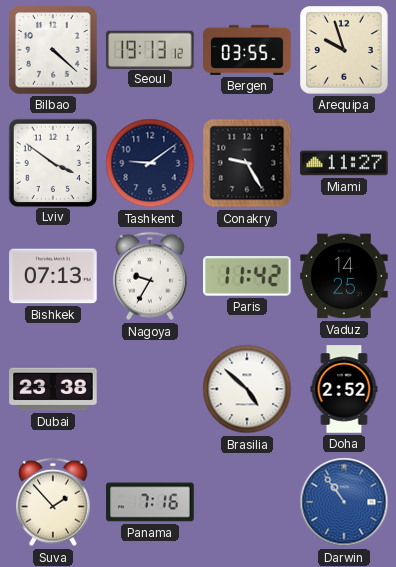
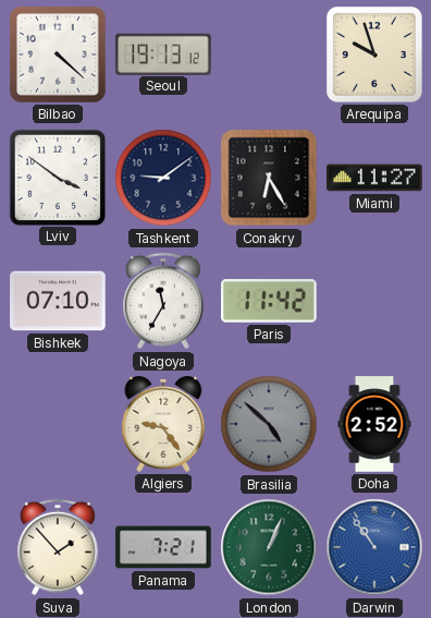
Bergen: 03:55 -> none
Conakry: 9:25 -> 6:25
Bishkek: 07:13 -> 07:10
Nagoya: 9:35 -> 11:35
Vaduz: 14:25 -> none
Dubai: 23:38 -> none
Algiers: none -> 9:24
Brasilia dial: white -> grey
Panama: 7:16 -> 7:21
London: none -> 1:04
